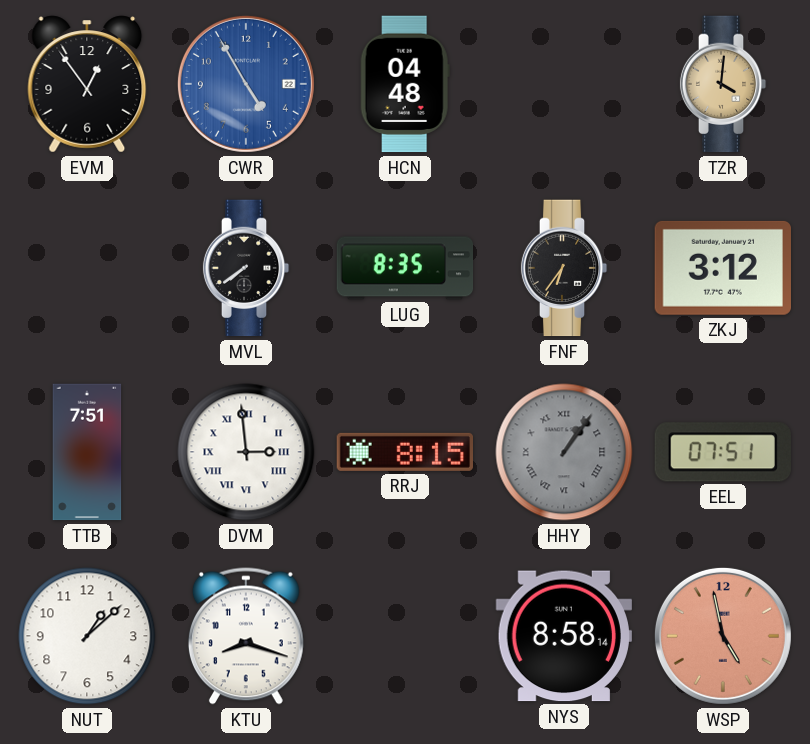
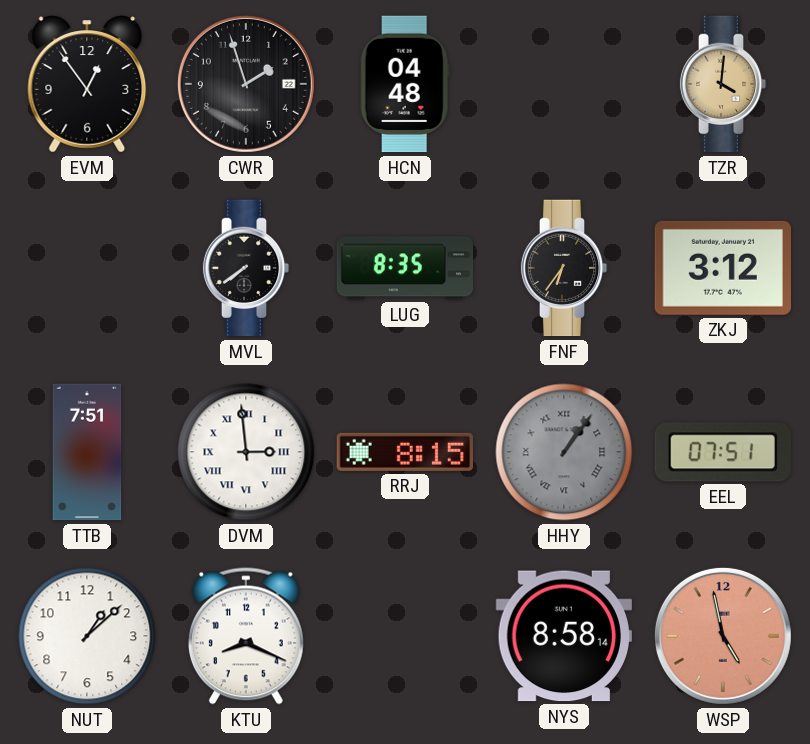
CWR: 4:55 -> 1:57
CWR dial: blue -> black
KTU: 8:18 -> 8:19
